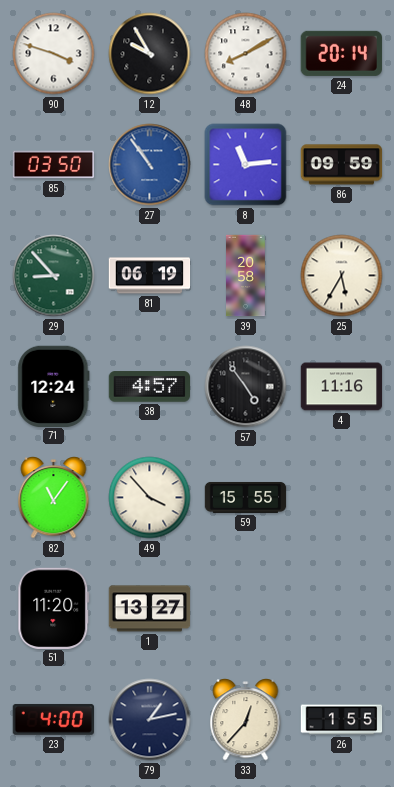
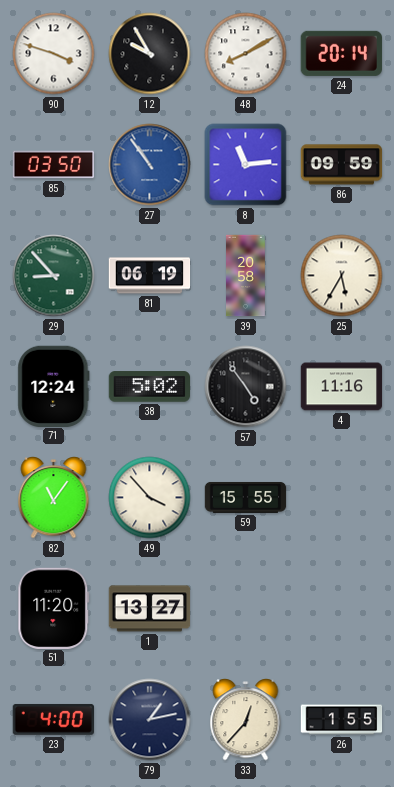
38: 4:57 -> 5:02
